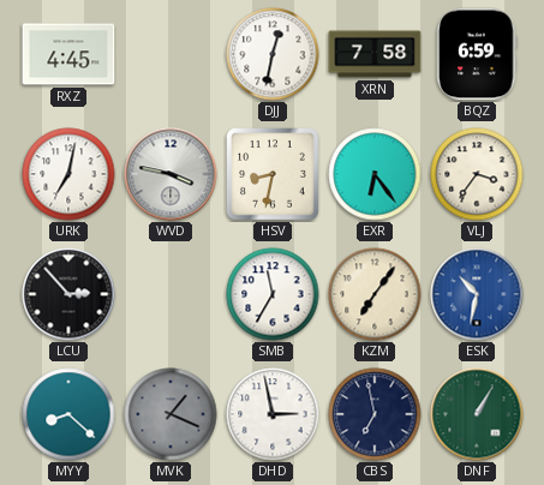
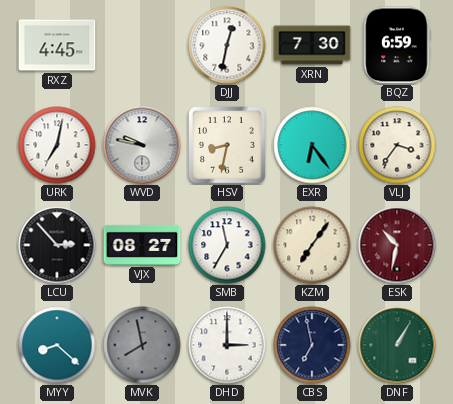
XRN: 7:58 -> 7:30
WVD: 3:47 -> 9:47
VJX: none -> 08:27
ESK dial: blue -> burgundy
MVK: 1:19 -> 7:58
DHD: 2:58 -> 3:00
